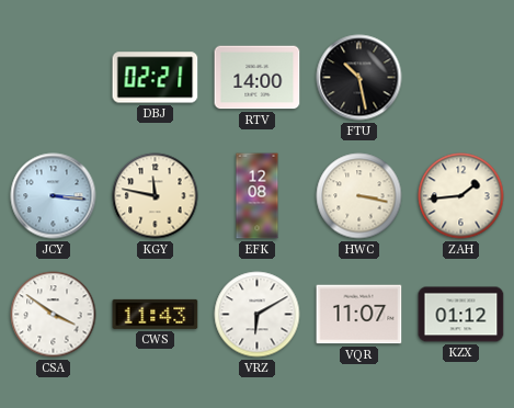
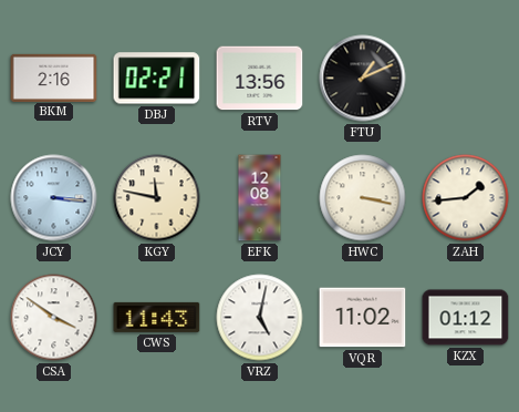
BKM: none -> 2:16
RTV: 14:00 -> 13:56
FTU: 10:28 -> 1:11
VRZ: 6:10 -> 5:02
VQR: 11:07 -> 11:02
